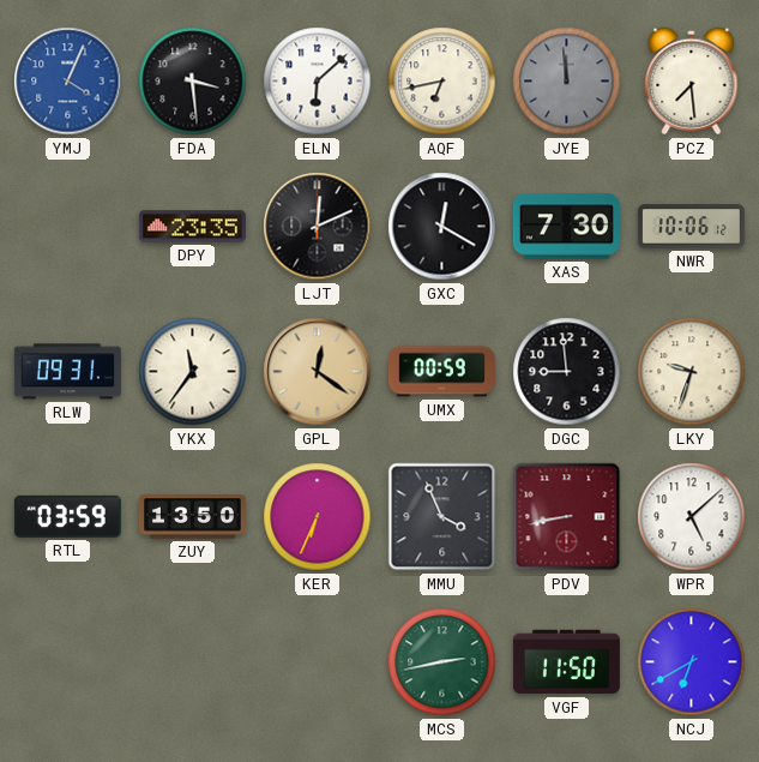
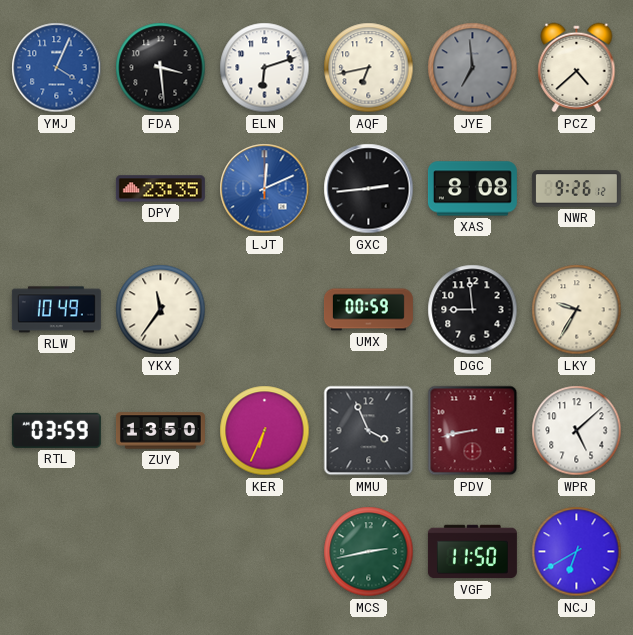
ELN: 6:08 -> 6:12
JYE: 11:59 -> 6:59
PCZ: 7:29 -> 4:38
LJT dial: black -> blue
GXC: 12:20 -> 2:44
XAS: 7:30 -> 8:08
NWR: 10:06 -> 9:26
RLW: 09:31 -> 10:49
GPL: 12:21 -> none
LKY: 9:33 -> 9:35
